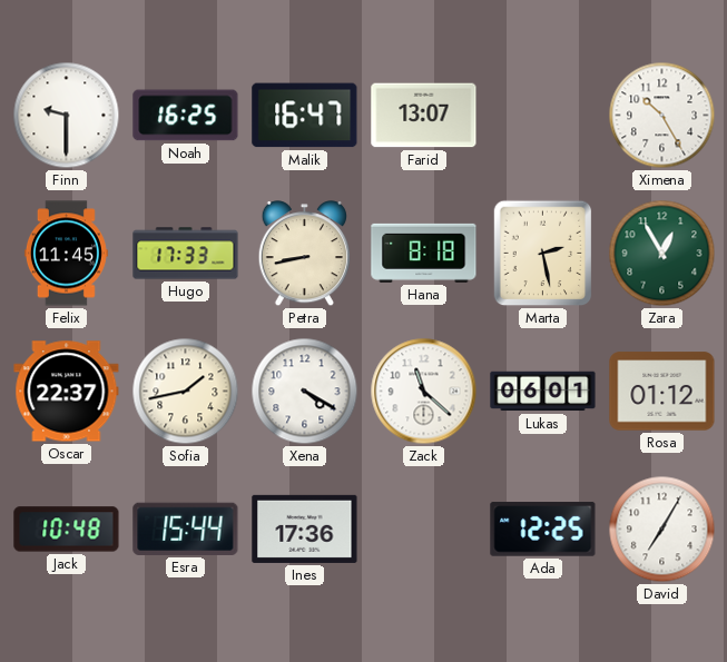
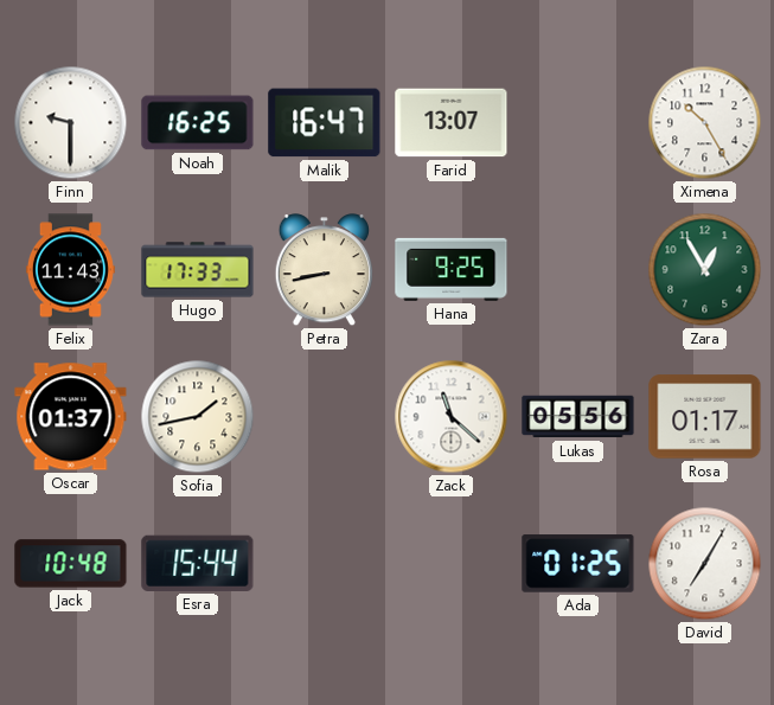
Felix: 11:45 -> 11:43
Hana: 8:18 -> 9:25
Marta: 2:28 -> none
Oscar: 22:37 -> 01:37
Xena: 4:20 -> none
Lukas: 06:01 -> 05:56
Rosa: 01:12 -> 01:17
Ines: 17:36 -> none
Ada: 12:25 -> 01:25
